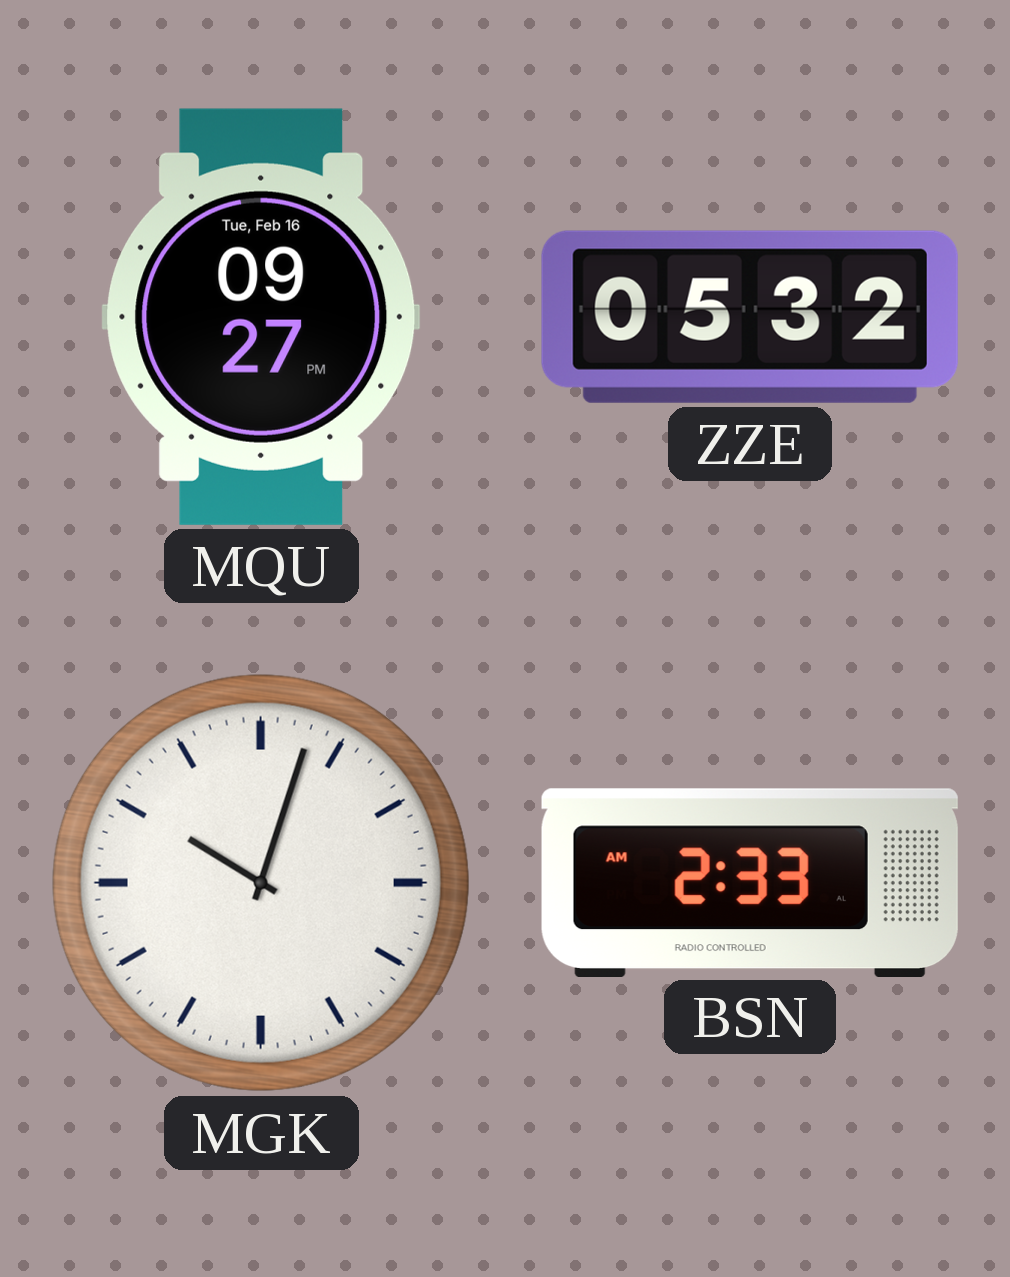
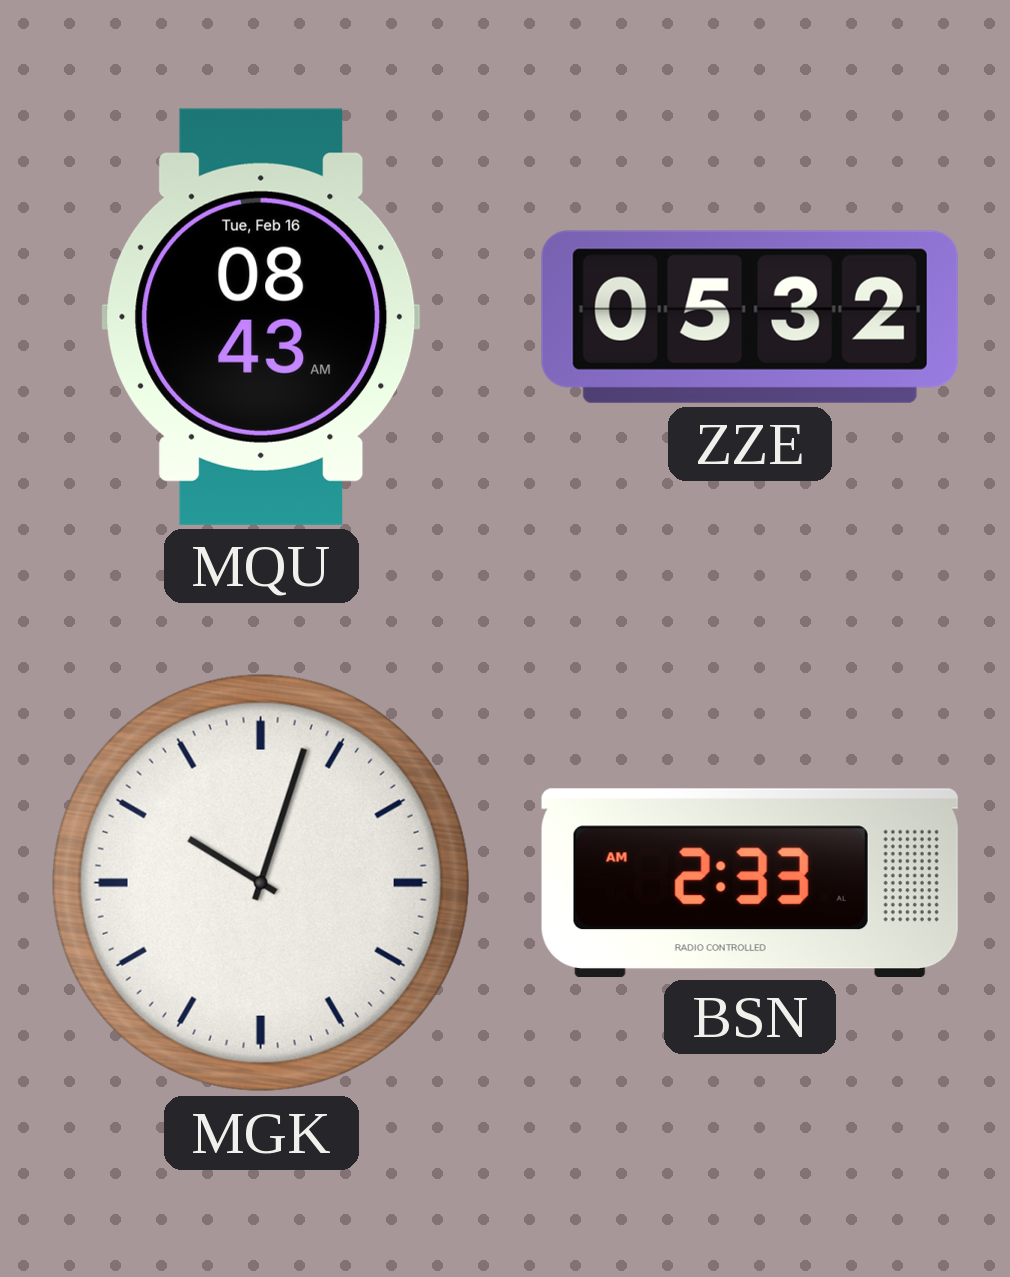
MQU: 09:27 -> 08:43
